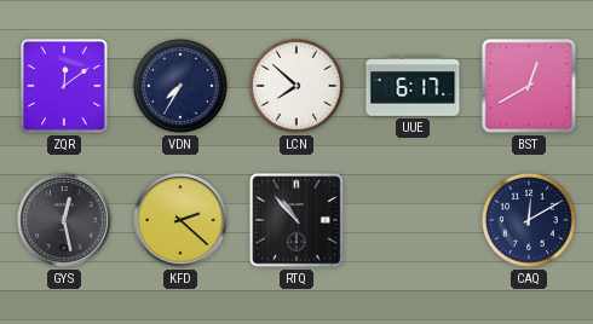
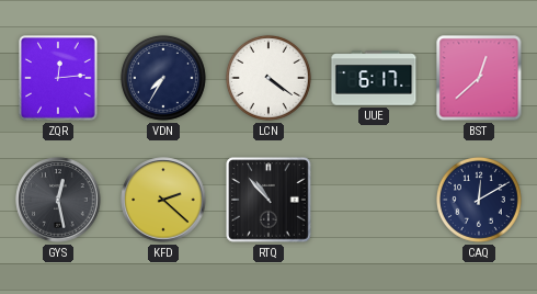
ZQR: 12:09 -> 12:14
LCN: 7:52 -> 4:21
BST: 12:40 -> 12:38
